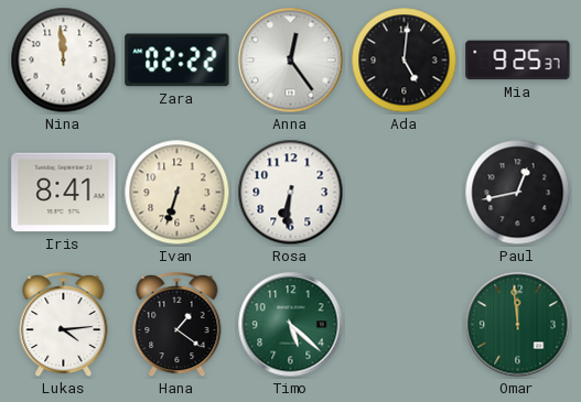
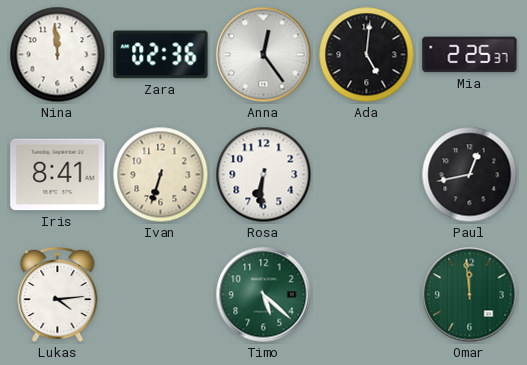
Zara: 02:22 -> 02:36
Mia: 9:25 -> 2:25
Hana: 1:21 -> none
